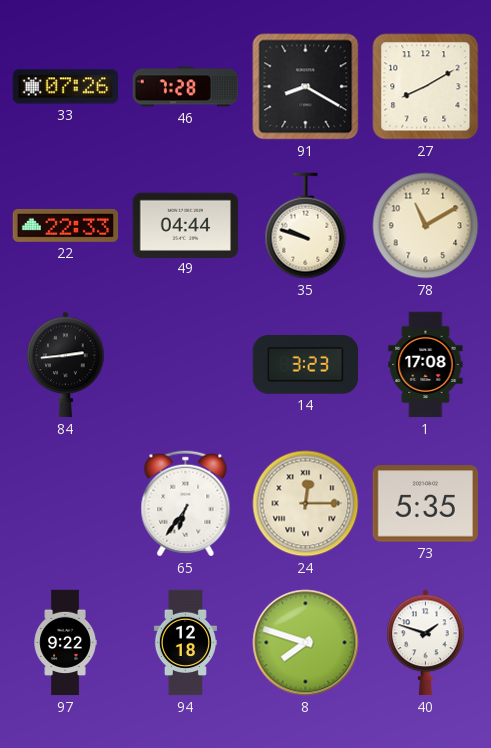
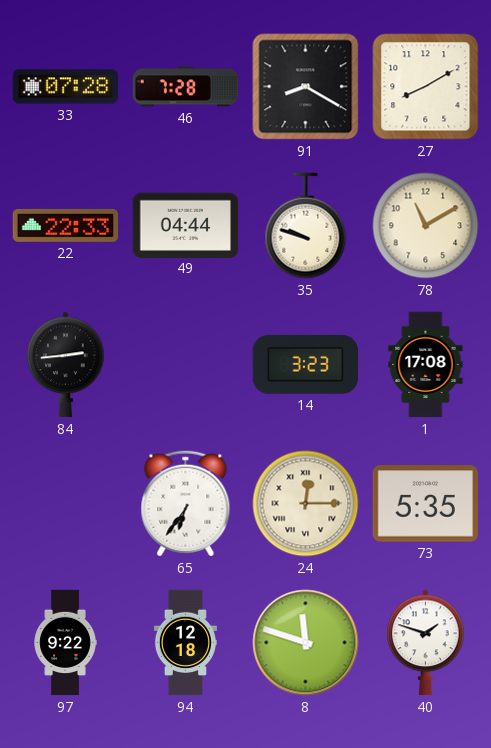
33: 07:26 -> 07:28
8: 7:48 -> 11:48
